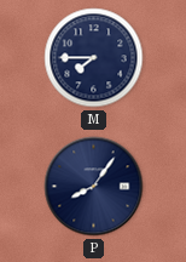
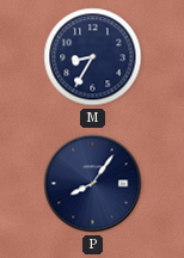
M: 7:45 -> 8:35
